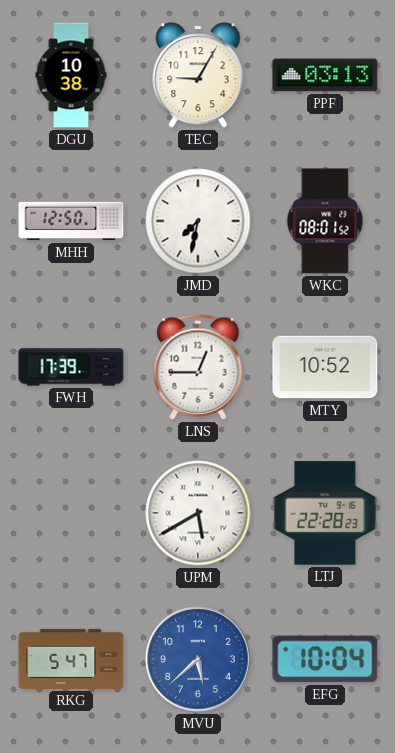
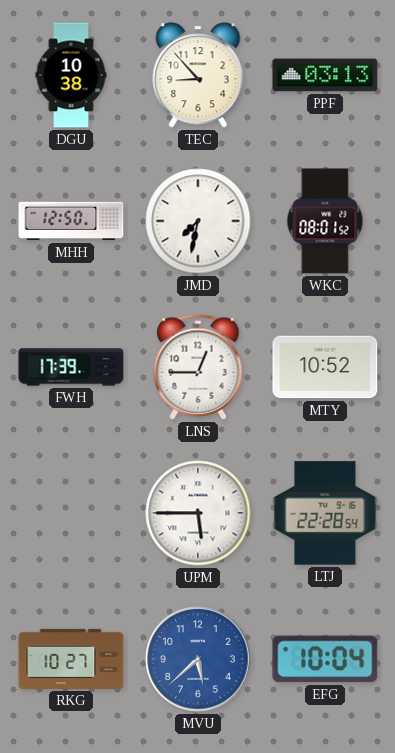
TEC: 9:05 -> 8:53
UPM: 5:40 -> 5:45
LTJ: 22:28:23 -> 22:28:54
RKG: 5:47 -> 10:27
